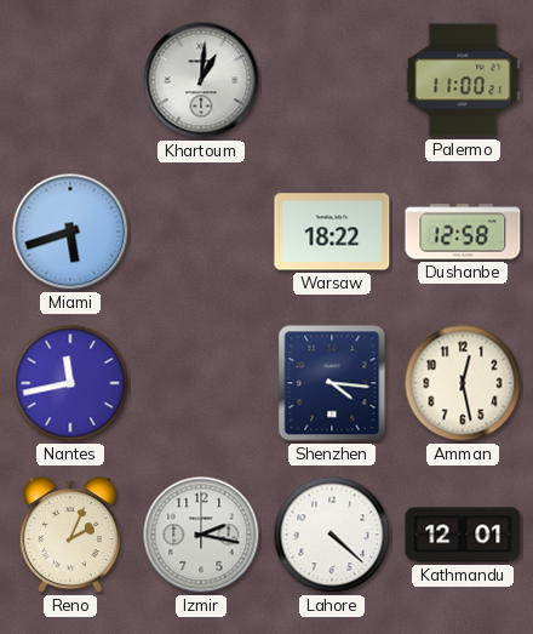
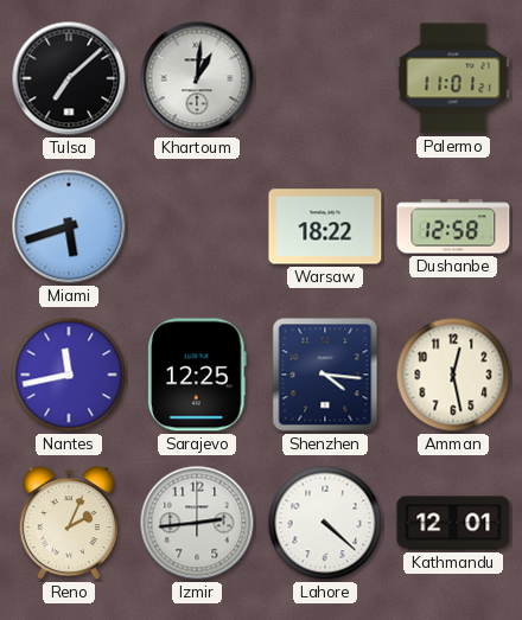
Tulsa: none -> 7:08
Palermo: 11:00 -> 11:01
Sarajevo: none -> 12:25
Izmir: 2:17 -> 2:44
